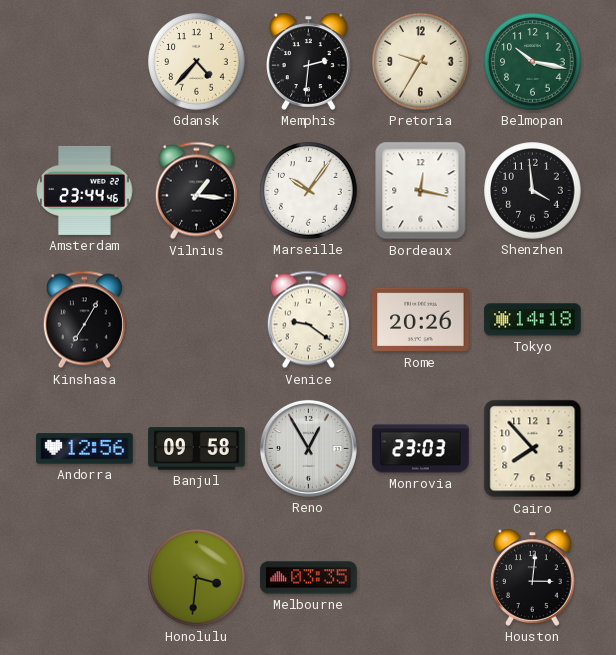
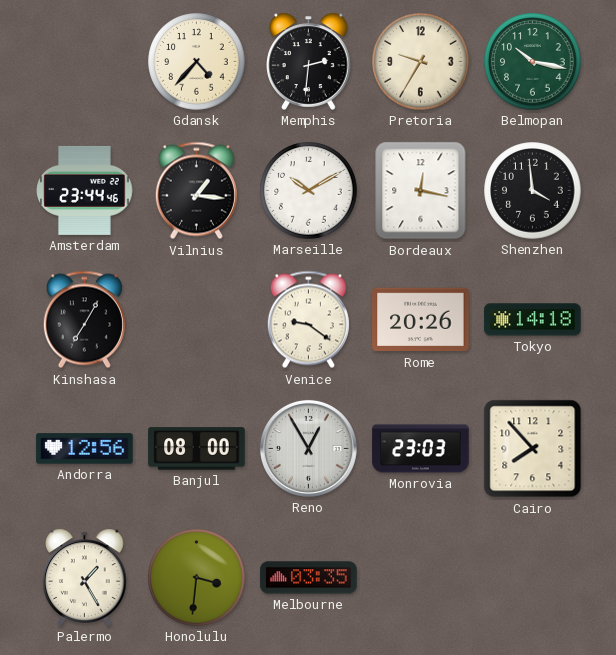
Marseille: 10:06 -> 10:10
Banjul: 09:58 -> 08:00
Palermo: none -> 1:25
Houston: 3:01 -> none
